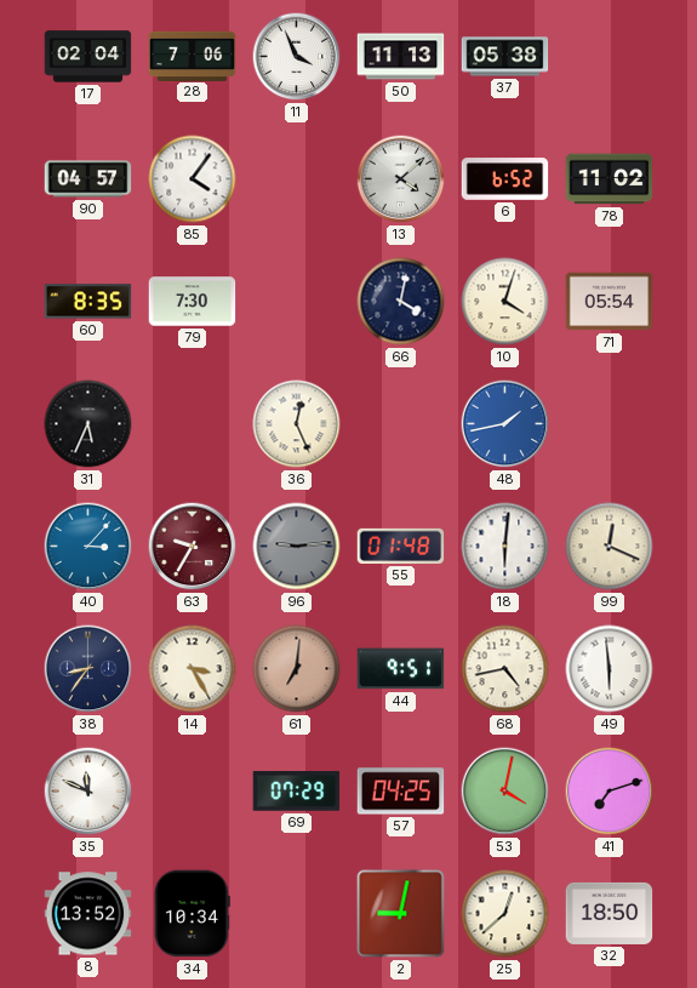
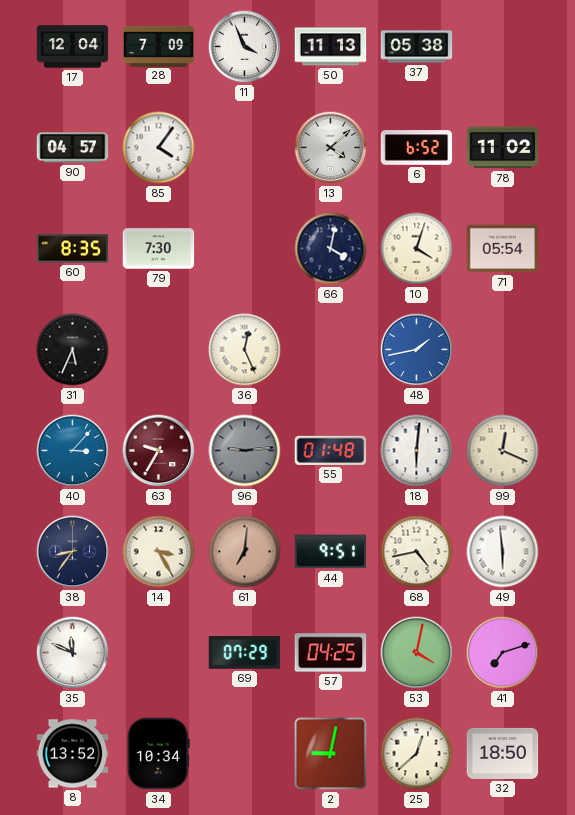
17: 02:04 -> 12:04
28: 7:06 -> 7:09
